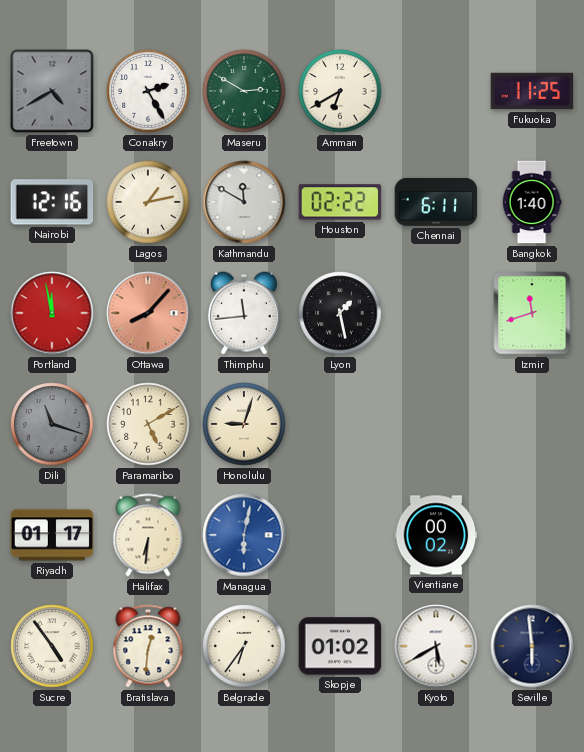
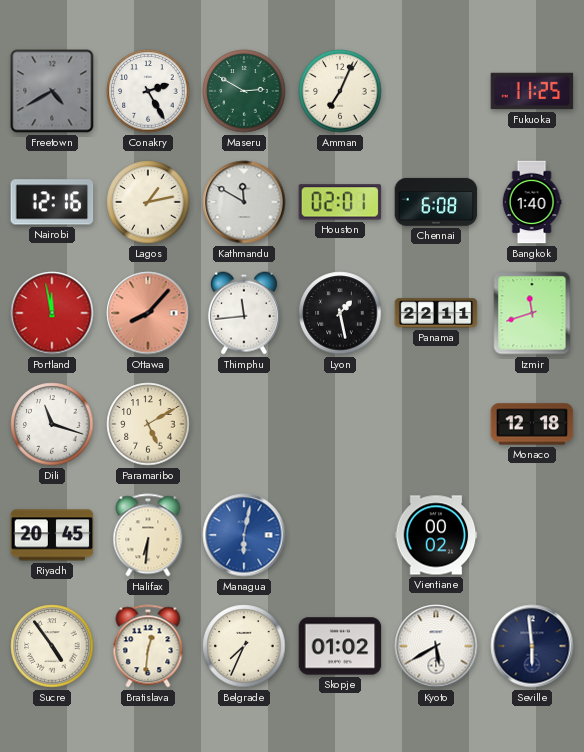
Amman: 6:40 -> 7:04
Houston: 02:22 -> 02:01
Chennai: 6:11 -> 6:08
Panama: none -> 22:11
Dili dial: grey -> white
Honolulu: 9:03 -> none
Monaco: none -> 12:18
Riyadh: 01:17 -> 20:45
Belgrade: 6:36 -> 7:34
